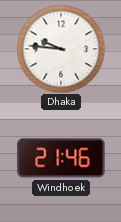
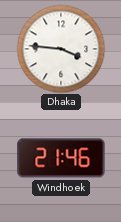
Dhaka: 9:46 -> 3:46
